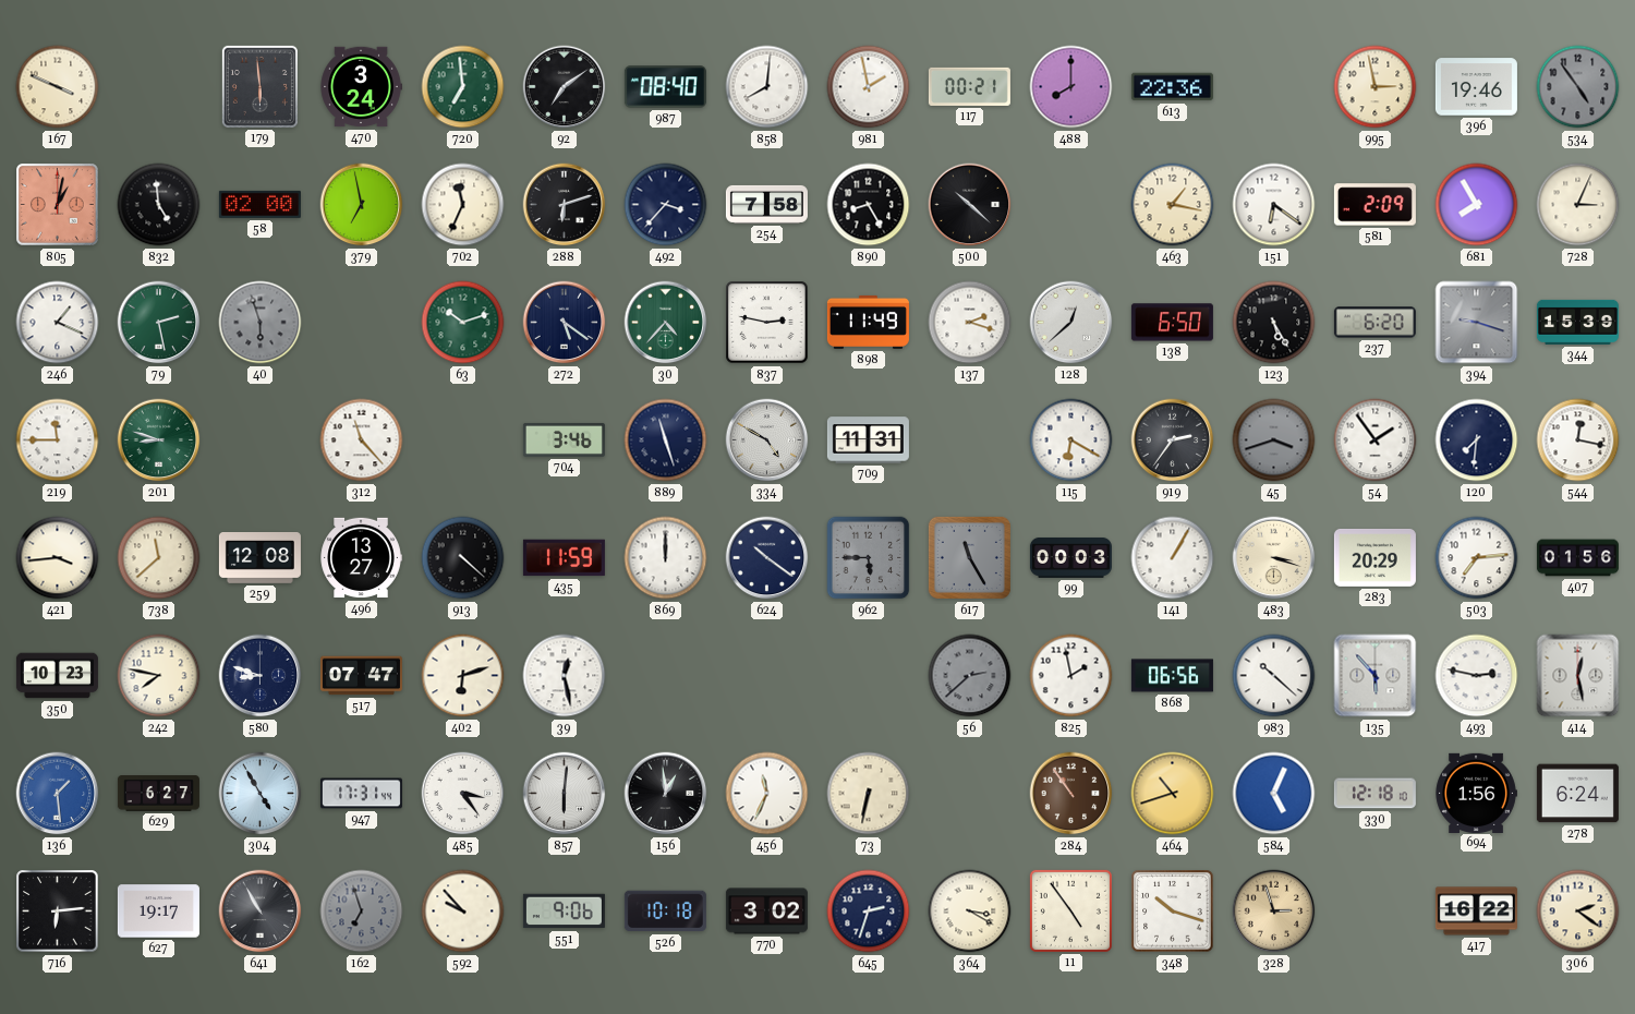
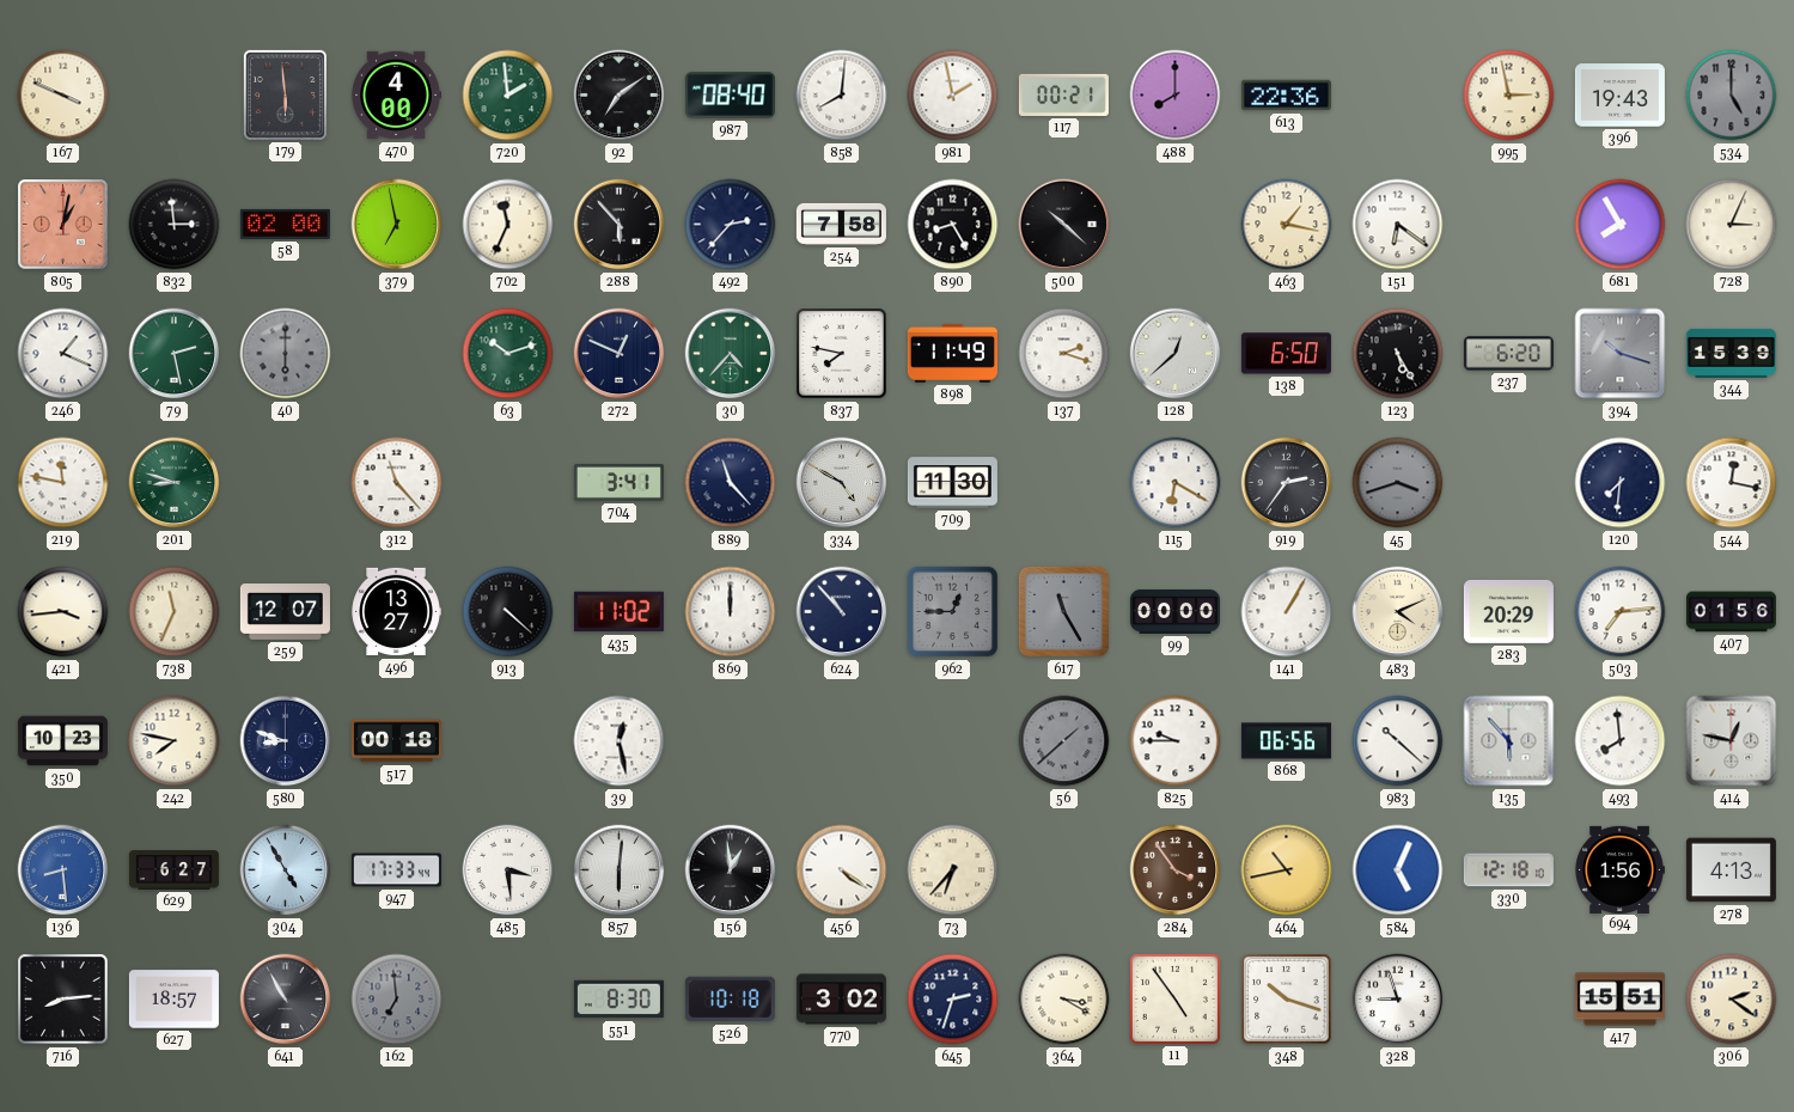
470: 3:24 -> 4:00
720: 6:59 -> 1:59
396: 19:46 -> 19:43
534: 4:54 -> 5:00
832: 4:59 -> 2:59
288: 6:12 -> 5:53
492: 3:37 -> 2:37
581: 2:09 -> none
40: 5:57 -> 6:00
272: 5:21 -> 12:49
837: 2:47 -> 7:47
394: 9:18 -> 10:18
219: 11:45 -> 11:47
704: 3:46 -> 3:41
889: 11:27 -> 11:23
709: 11:31 -> 11:30
54: 1:54 -> none
738: 11:38 -> 11:34
259: 12:08 -> 12:07
435: 11:59 -> 11:02
624: 10:21 -> 10:53
962: 5:45 -> 12:45
99: 00:03 -> 00:00
483: 3:18 -> 4:11
517: 07:47 -> 00:18
402: 6:12 -> none
56: 2:38 -> 1:38
825: 1:58 -> 9:45
493: 2:47 -> 7:59
414: 12:28 -> 12:47
136: 1:29 -> 8:29
947: 17:31 -> 17:33
485: 3:24 -> 3:29
456: 11:34 -> 4:21
73: 6:32 -> 6:37
284: 10:54 -> 3:54
464: 10:42 -> 10:43
278: 6:24 -> 4:13
716: 6:14 -> 8:14
627: 19:17 -> 18:57
162: 6:57 -> 6:59
592: 9:53 -> none
551: 9:06 -> 8:30
328: 2:57 -> 8:57
328 dial: champagne -> white
417: 16:22 -> 15:51
